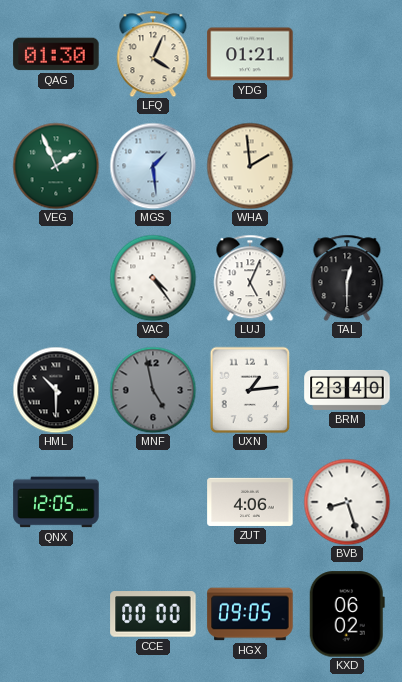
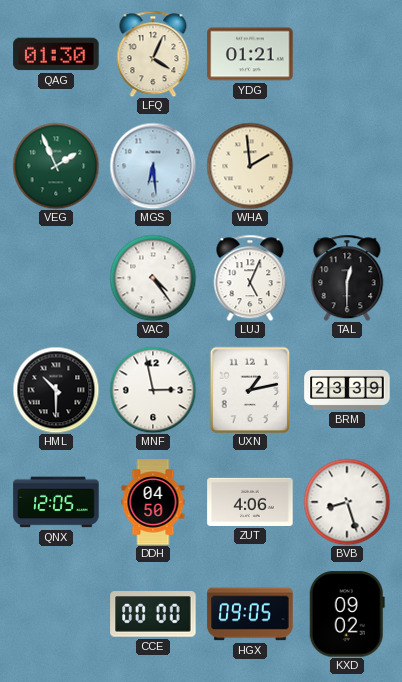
MGS: 1:29 -> 6:29
MNF: 4:58 -> 2:58
MNF dial: grey -> white
UXN: 1:14 -> 1:13
BRM: 23:40 -> 23:39
DDH: none -> 04:50
KXD: 06:02 -> 09:02
